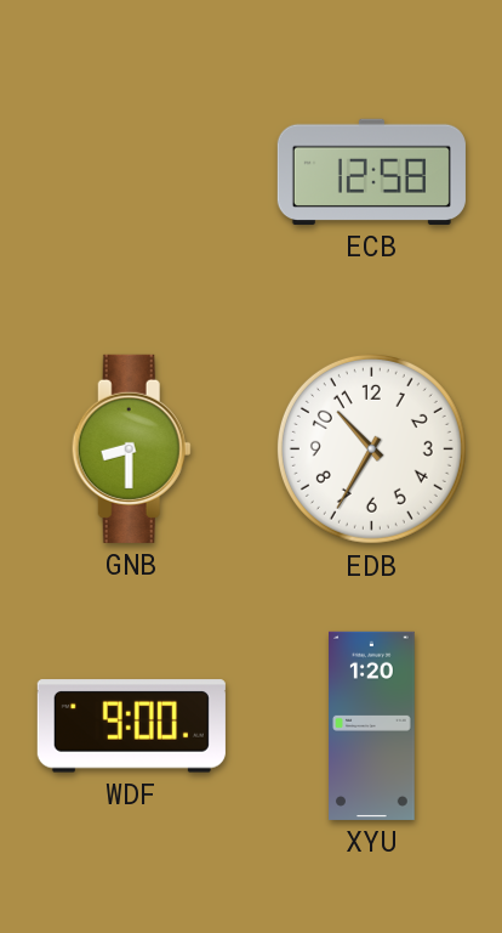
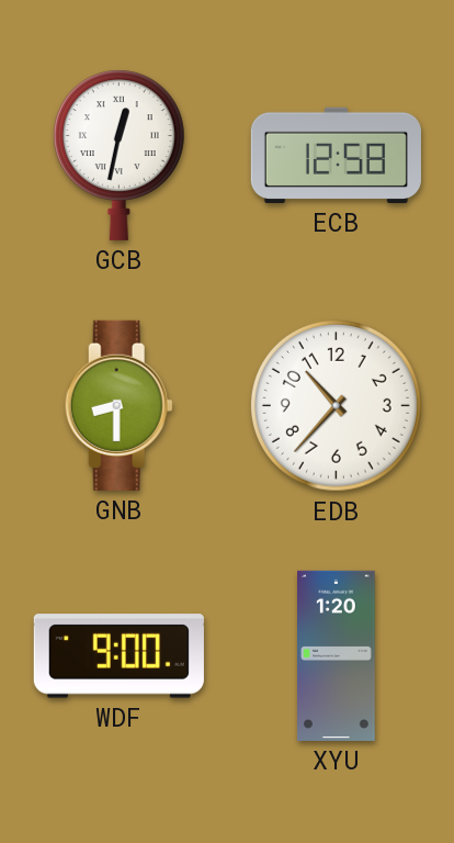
GCB: none -> 12:32
EDB: 10:35 -> 10:37
